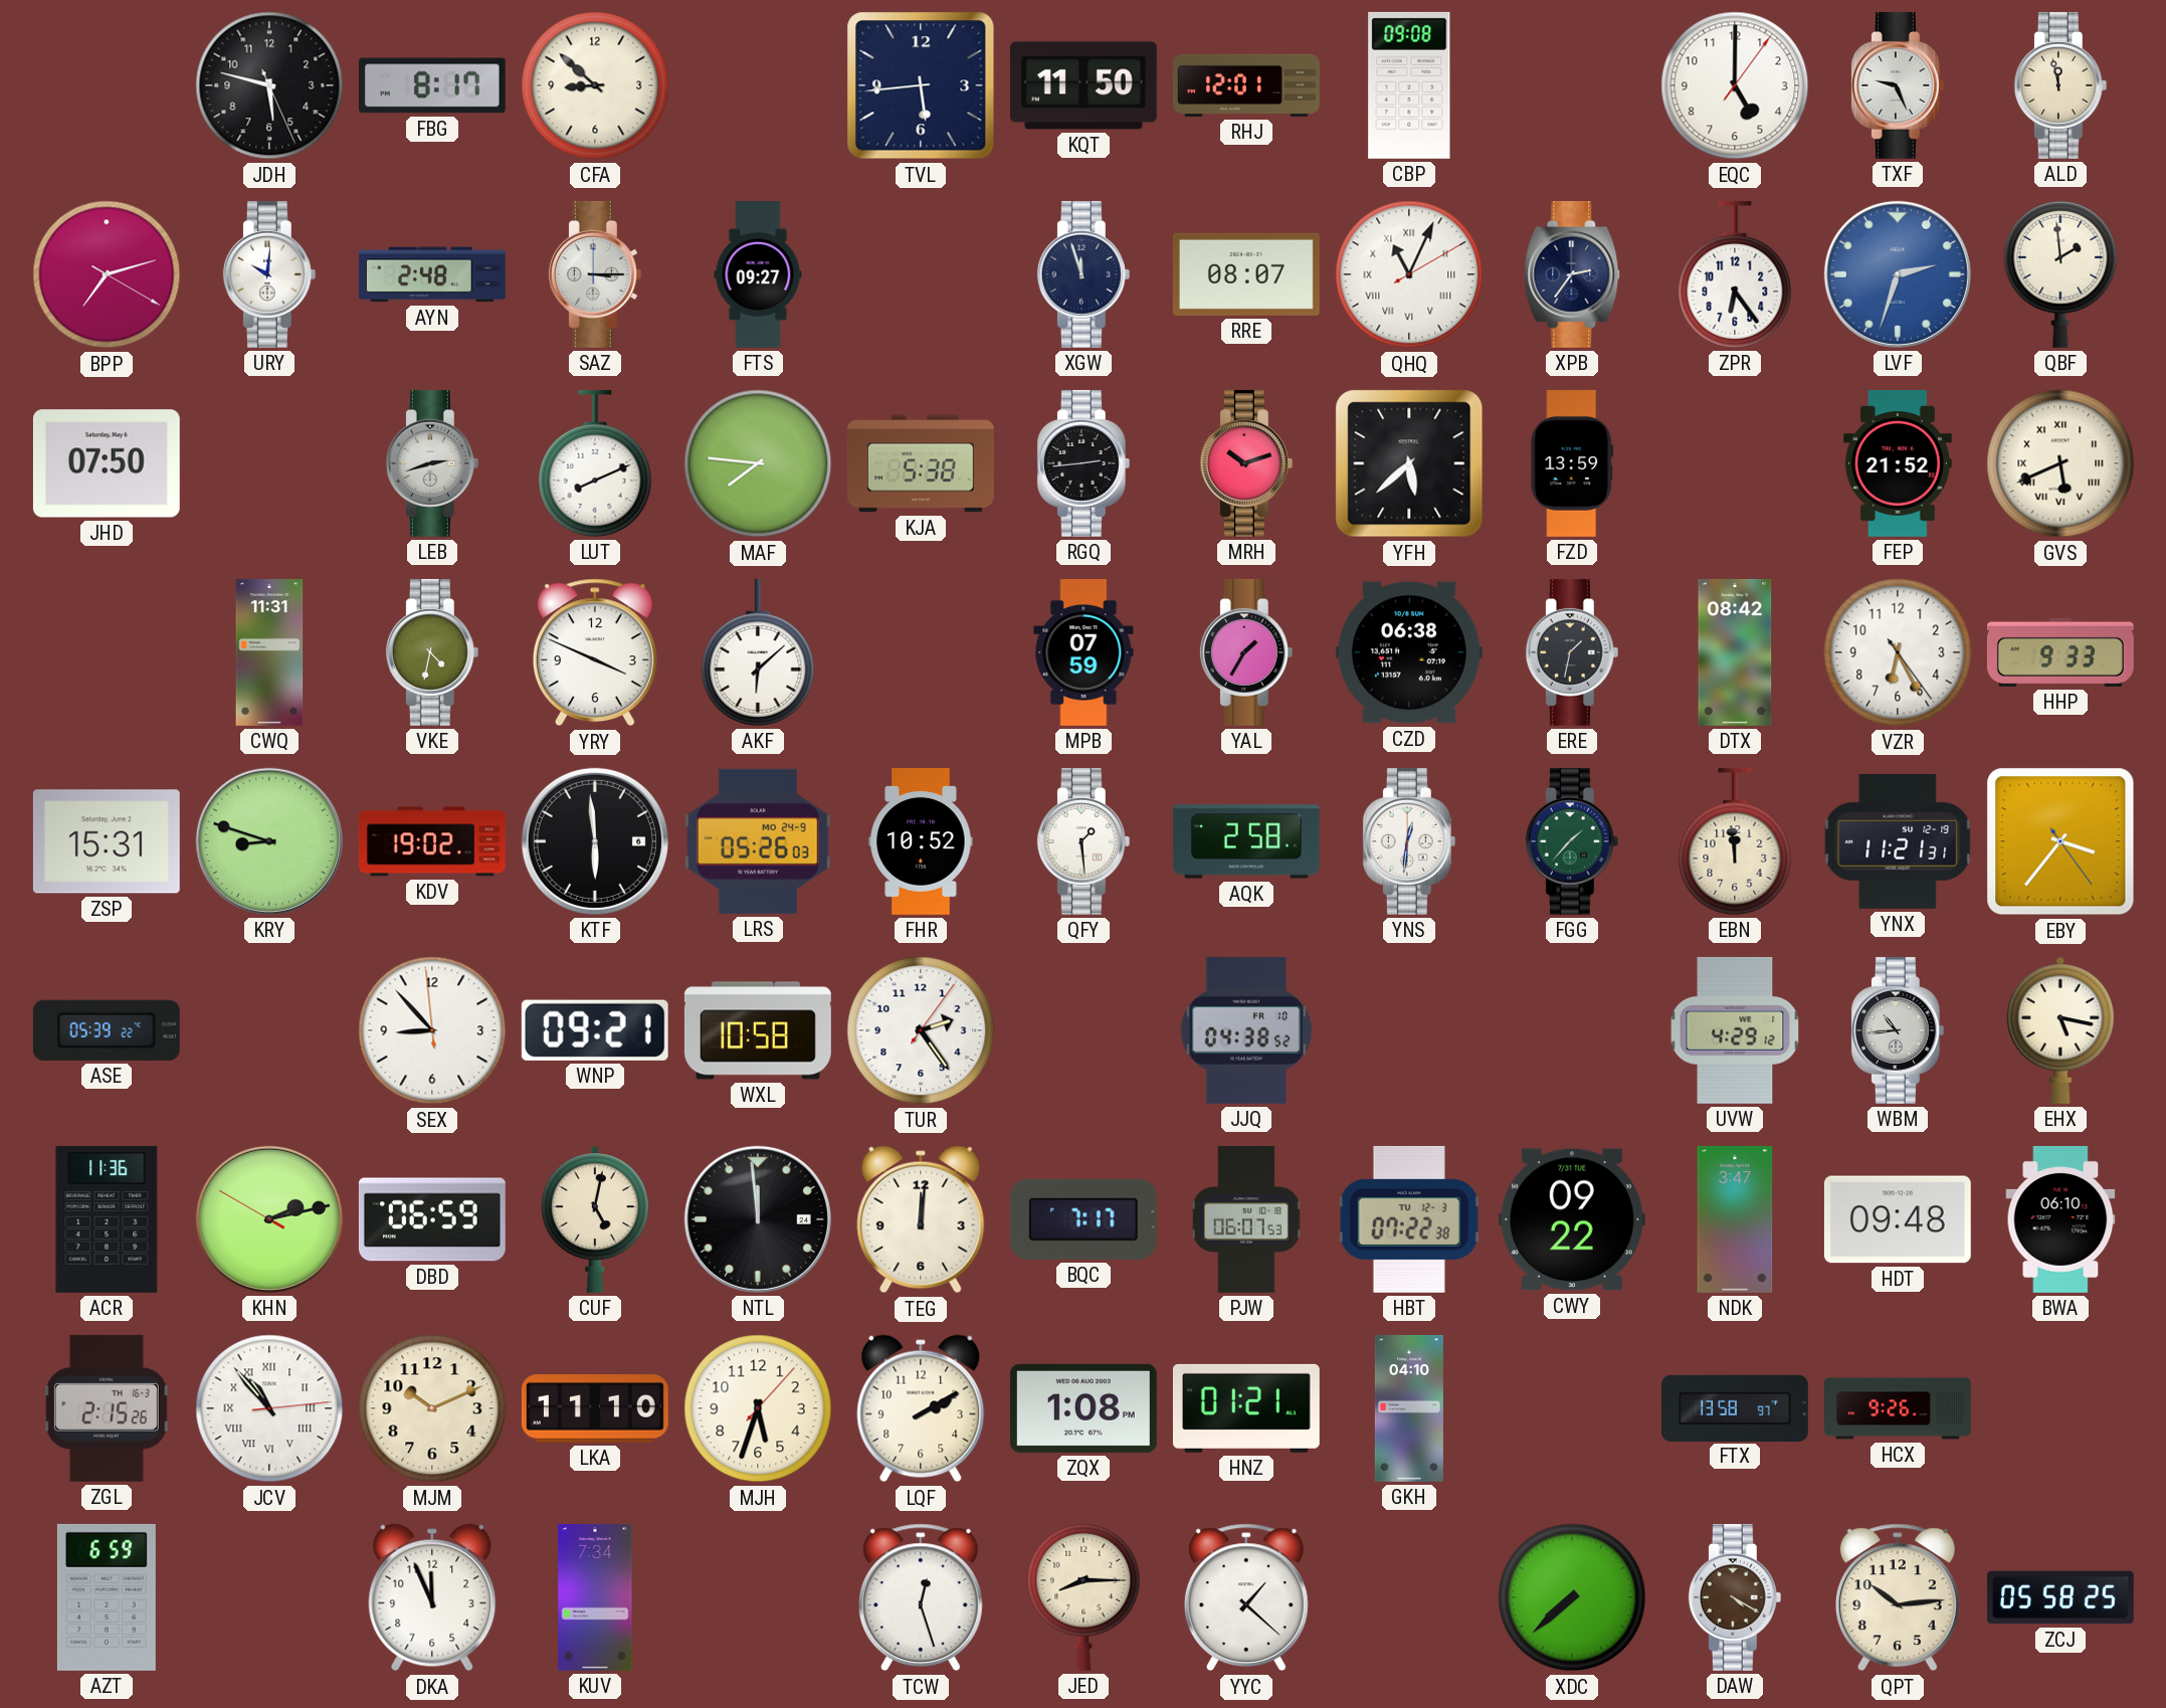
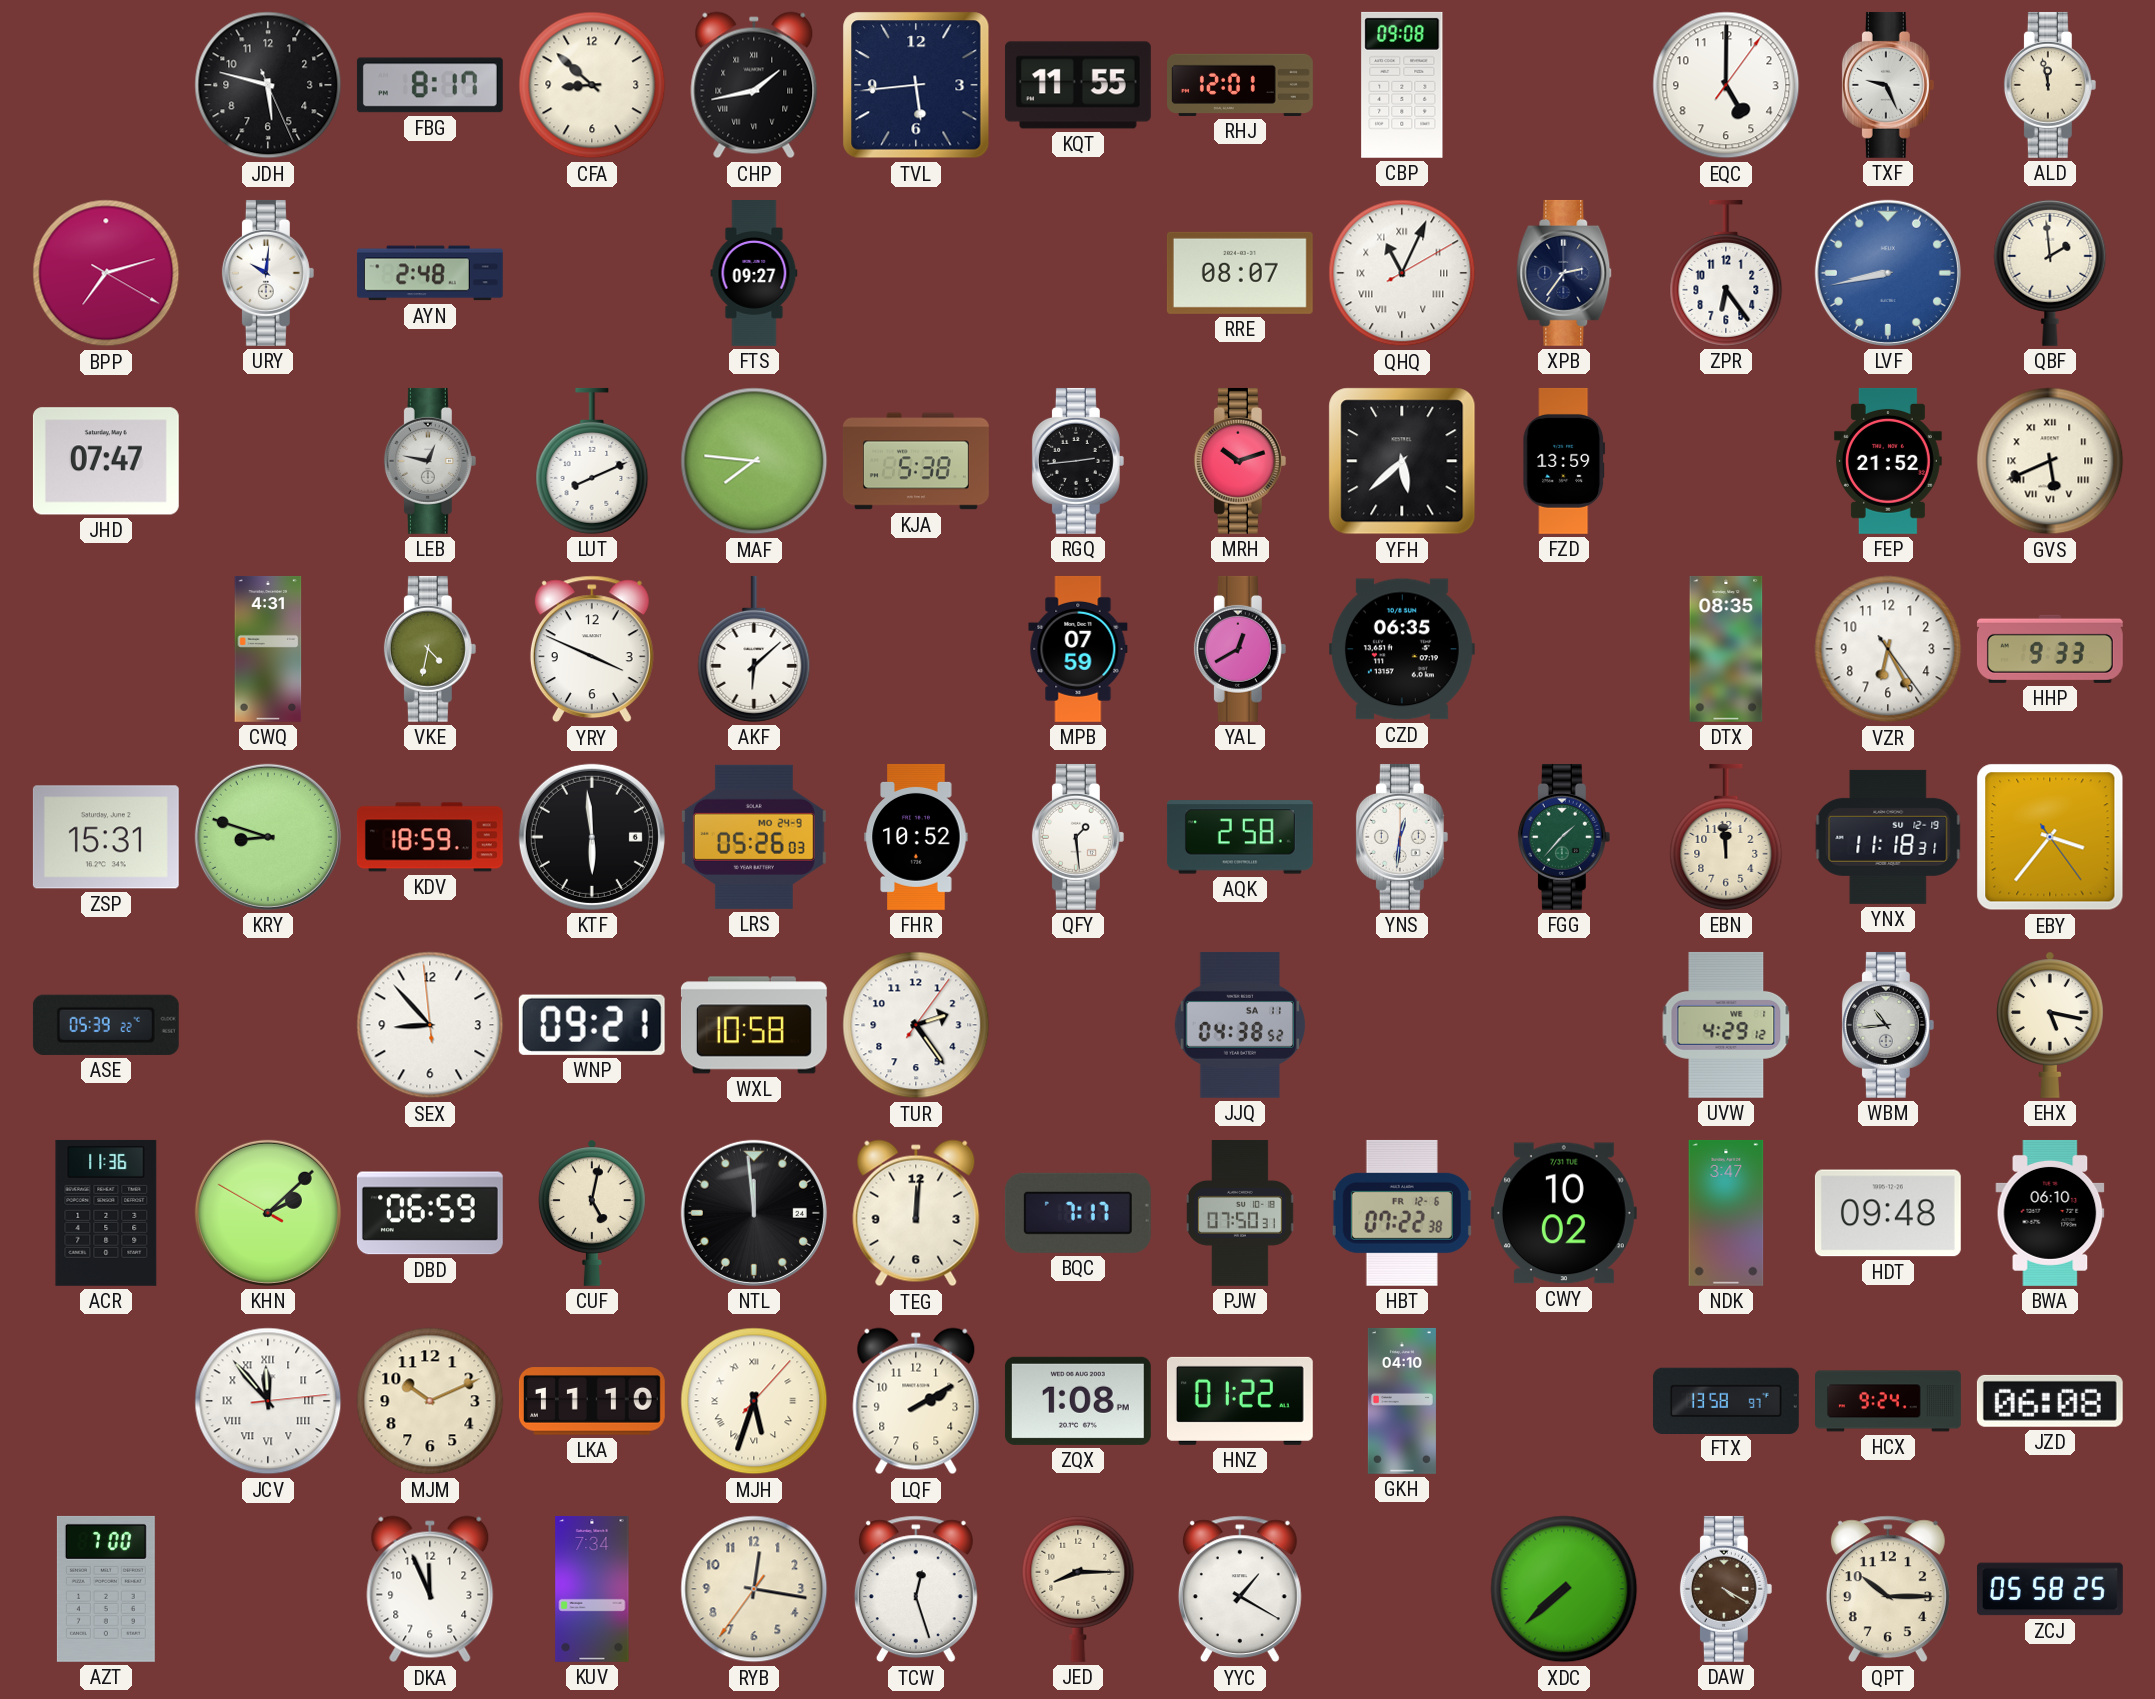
CHP: none -> 1:43
KQT: 11:50 -> 11:55
SAZ: 3:15 -> none
XGW: 11:57 -> none
LVF: 2:33 -> 8:43
JHD: 07:50 -> 07:47
LEB: 2:42 -> 12:47
CWQ: 11:31 -> 4:31
YAL: 1:35 -> 12:40
CZD: 06:38 -> 06:35
ERE: 1:32 -> none
DTX: 08:42 -> 08:35
KDV: 19:02 -> 18:59
YNX: 11:21 -> 11:18
JJQ date: FR 10 -> SA 11
KHN: 2:12 -> 2:07
PJW: 06:07 -> 07:50
HBT date: TU 12-3 -> FR 12-6
CWY: 09:22 -> 10:02
ZGL: 2:15 -> none
JCV: 10:53 -> 11:53
MJH numerals: Arabic -> Roman
HNZ: 01:21 -> 01:22
HCX: 9:26 -> 9:24
JZD: none -> 06:08
AZT: 6:59 -> 7:00
RYB: none -> 12:16
YYC: 1:22 -> 1:20
QPT: 10:14 -> 10:15
